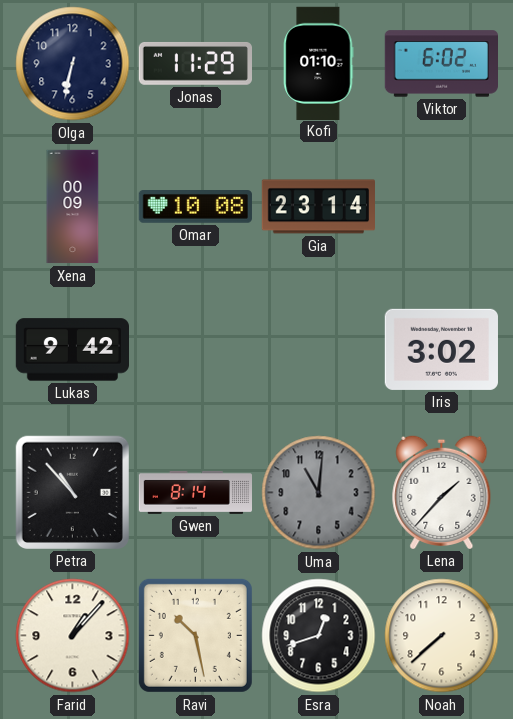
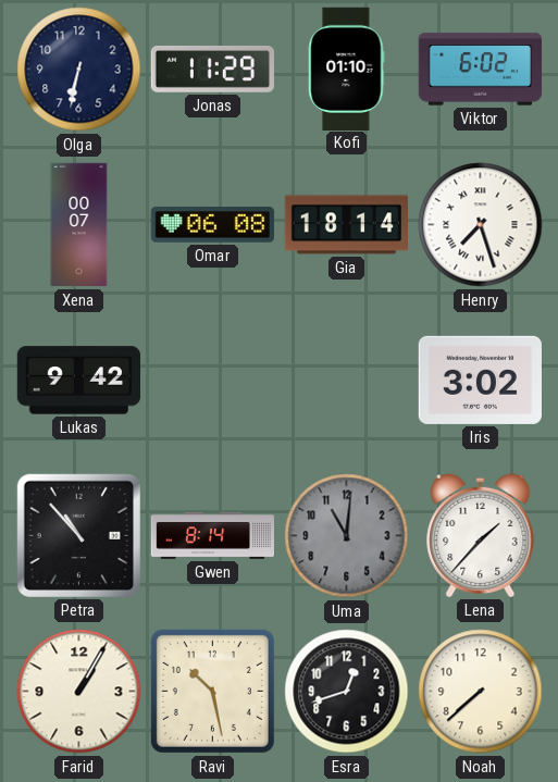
Xena: 00:09 -> 00:07
Omar: 10:08 -> 06:08
Gia: 23:14 -> 18:14
Henry: none -> 7:27
Farid: 1:07 -> 1:05
